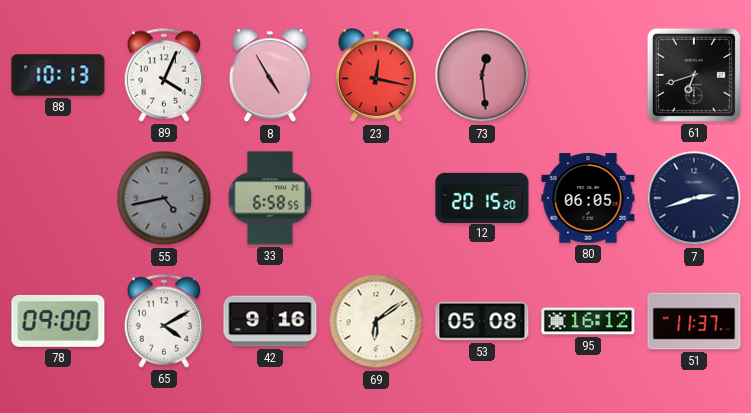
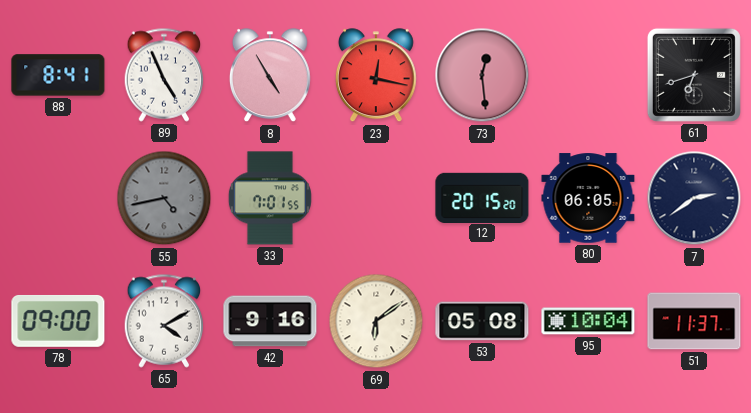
88: 10:13 -> 8:41
89: 4:04 -> 4:56
33: 6:58 -> 7:01
7: 2:42 -> 2:39
95: 16:12 -> 10:04
